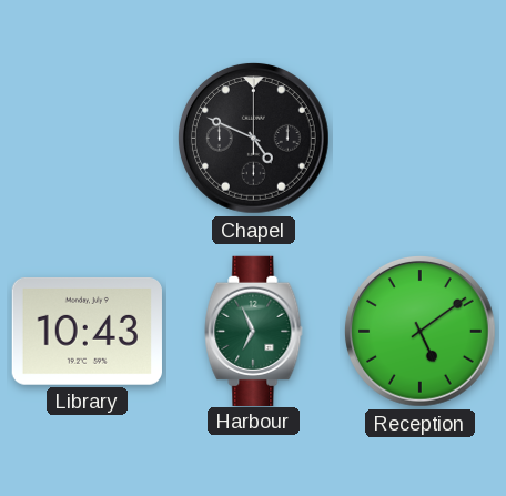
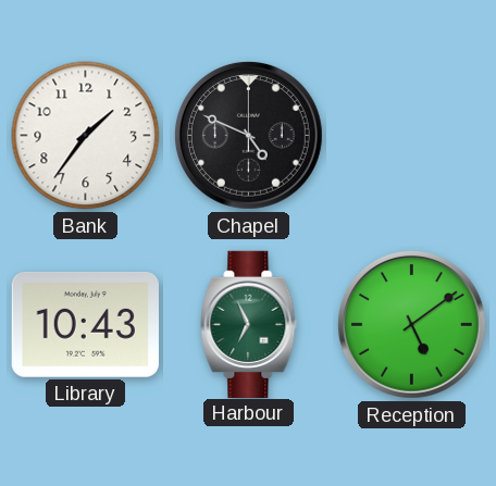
Bank: none -> 1:36
